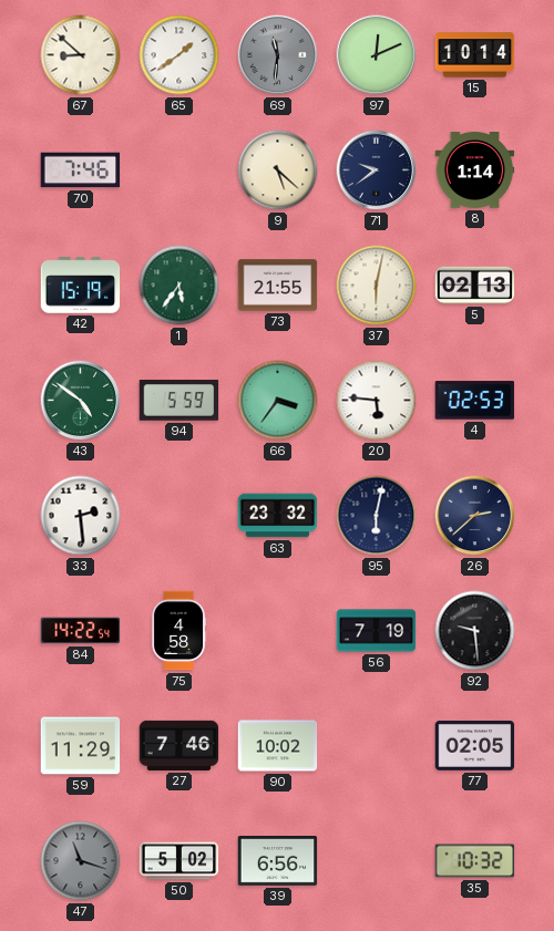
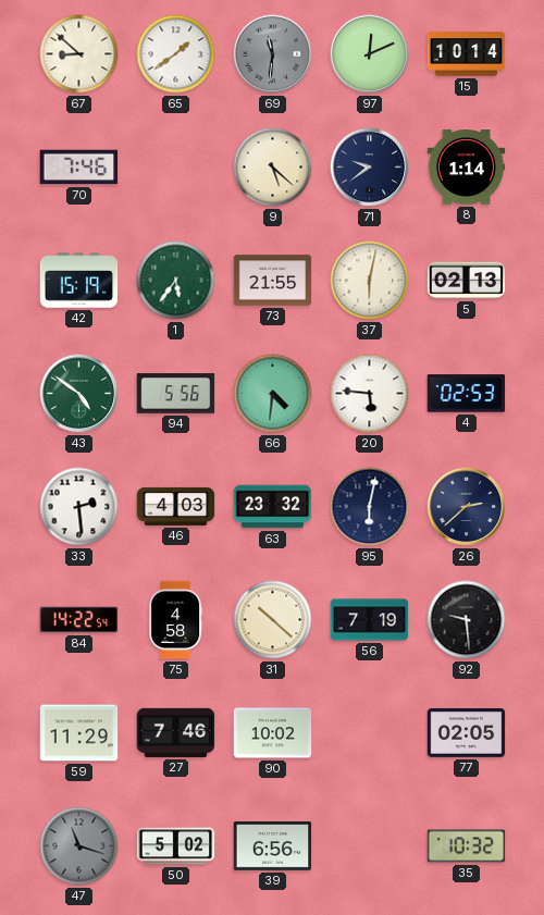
94: 5:59 -> 5:56
66: 3:36 -> 4:31
46: none -> 4:03
31: none -> 10:22
